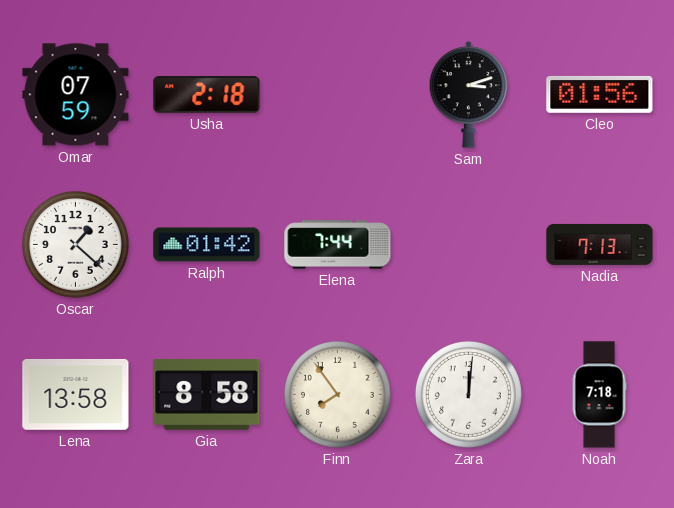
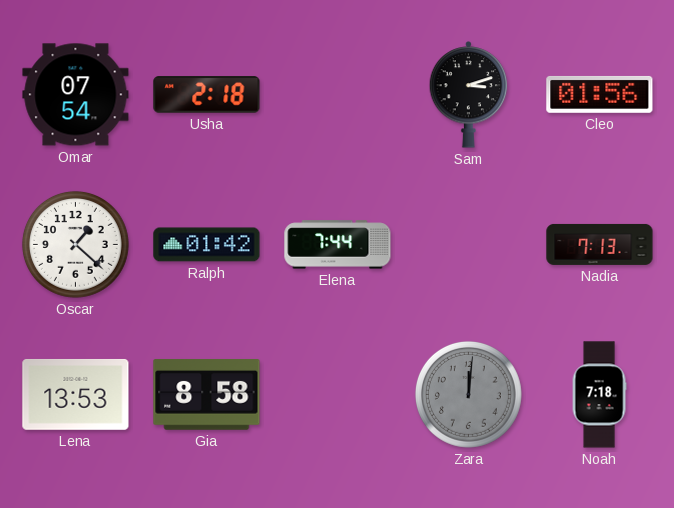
Omar: 07:59 -> 07:54
Lena: 13:58 -> 13:53
Finn: 7:54 -> none
Zara dial: white -> grey
